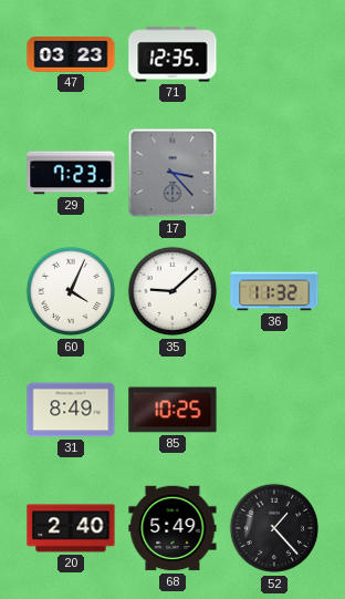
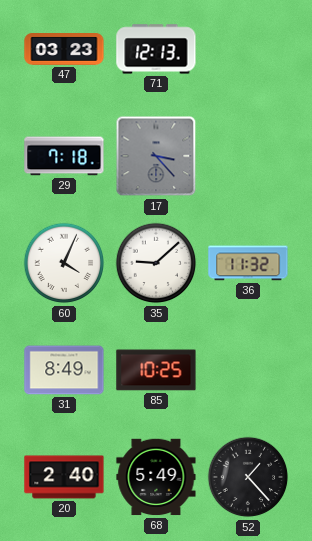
71: 12:35 -> 12:13
29: 7:23 -> 7:18
